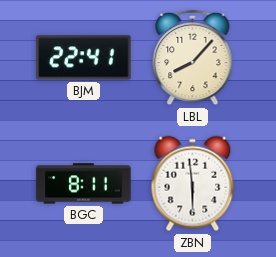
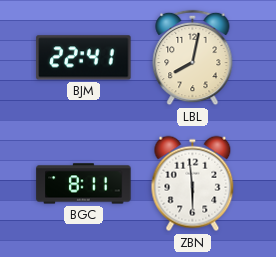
LBL: 8:07 -> 8:02
